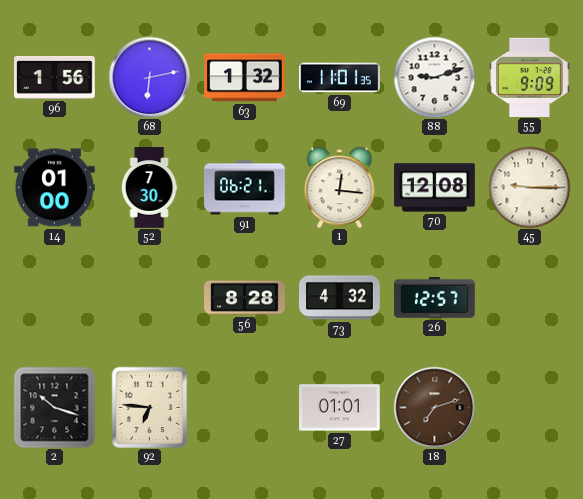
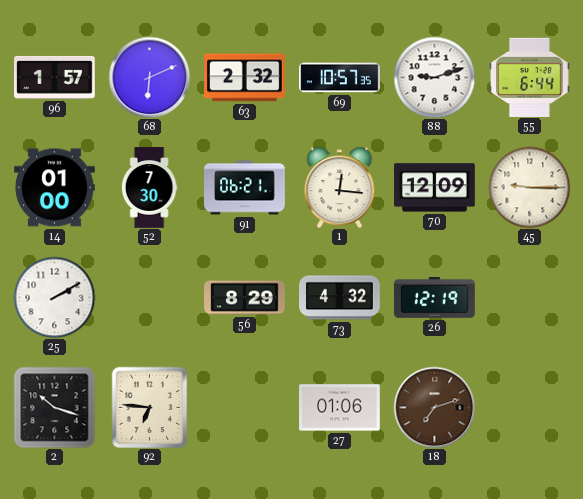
96: 1:56 -> 1:57
68: 6:13 -> 6:11
63: 1:32 -> 2:32
69: 11:01 -> 10:57
55: 9:09 -> 6:44
70: 12:08 -> 12:09
25: none -> 2:10
56: 8:28 -> 8:29
26: 12:57 -> 12:19
27: 01:01 -> 01:06
